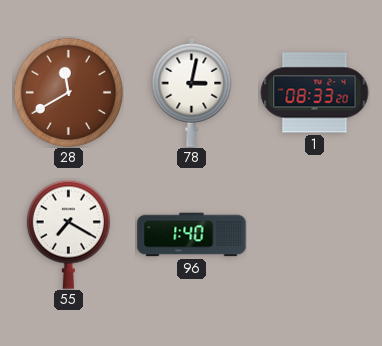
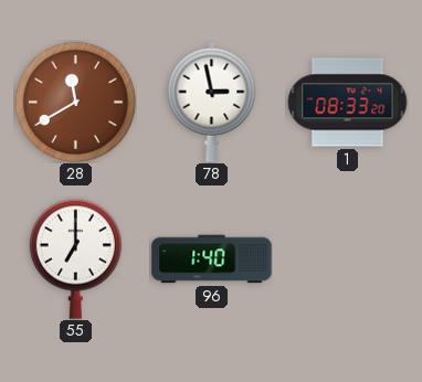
78: 3:02 -> 2:58
55: 7:20 -> 7:00
